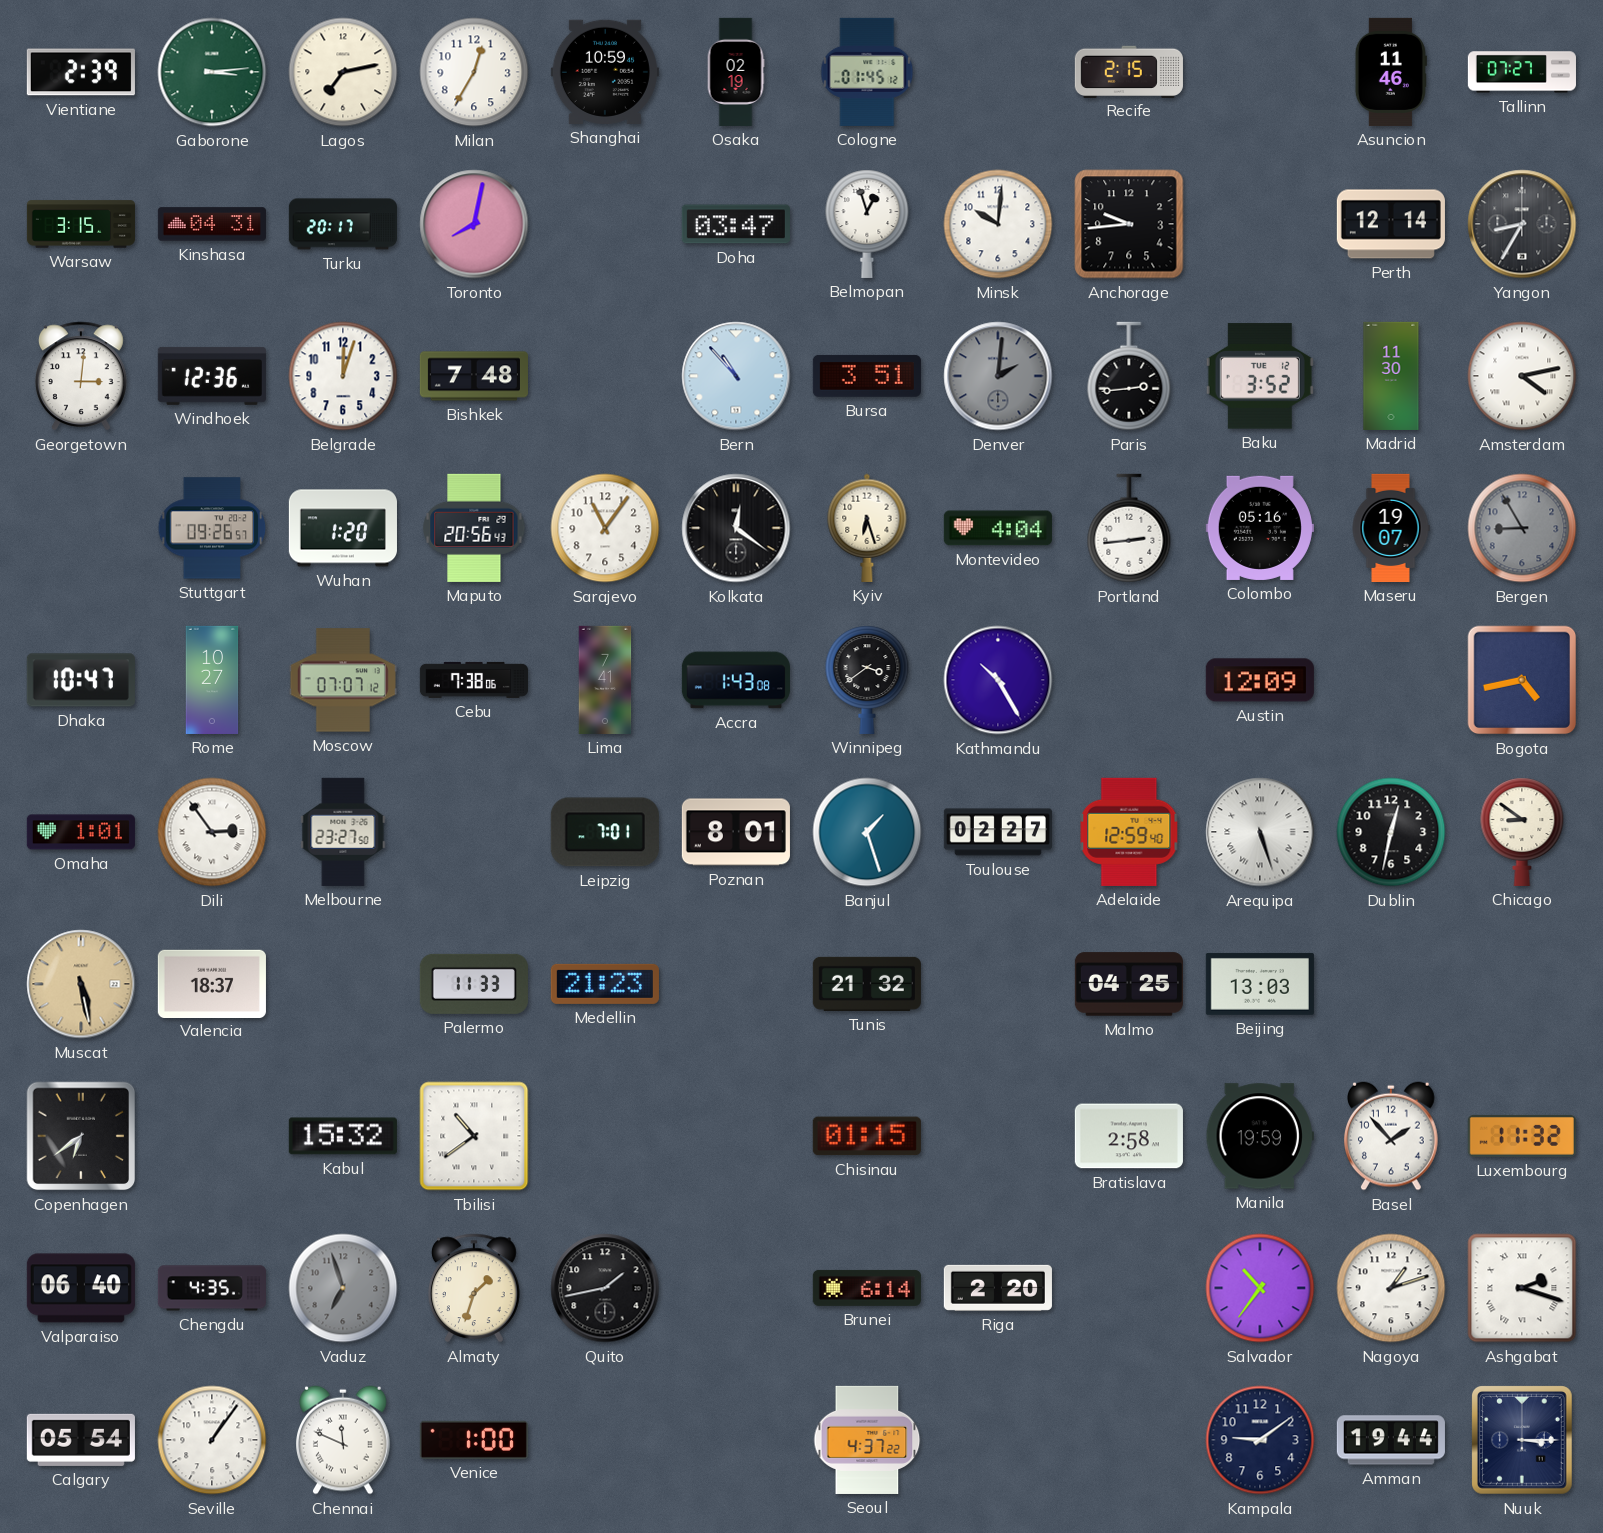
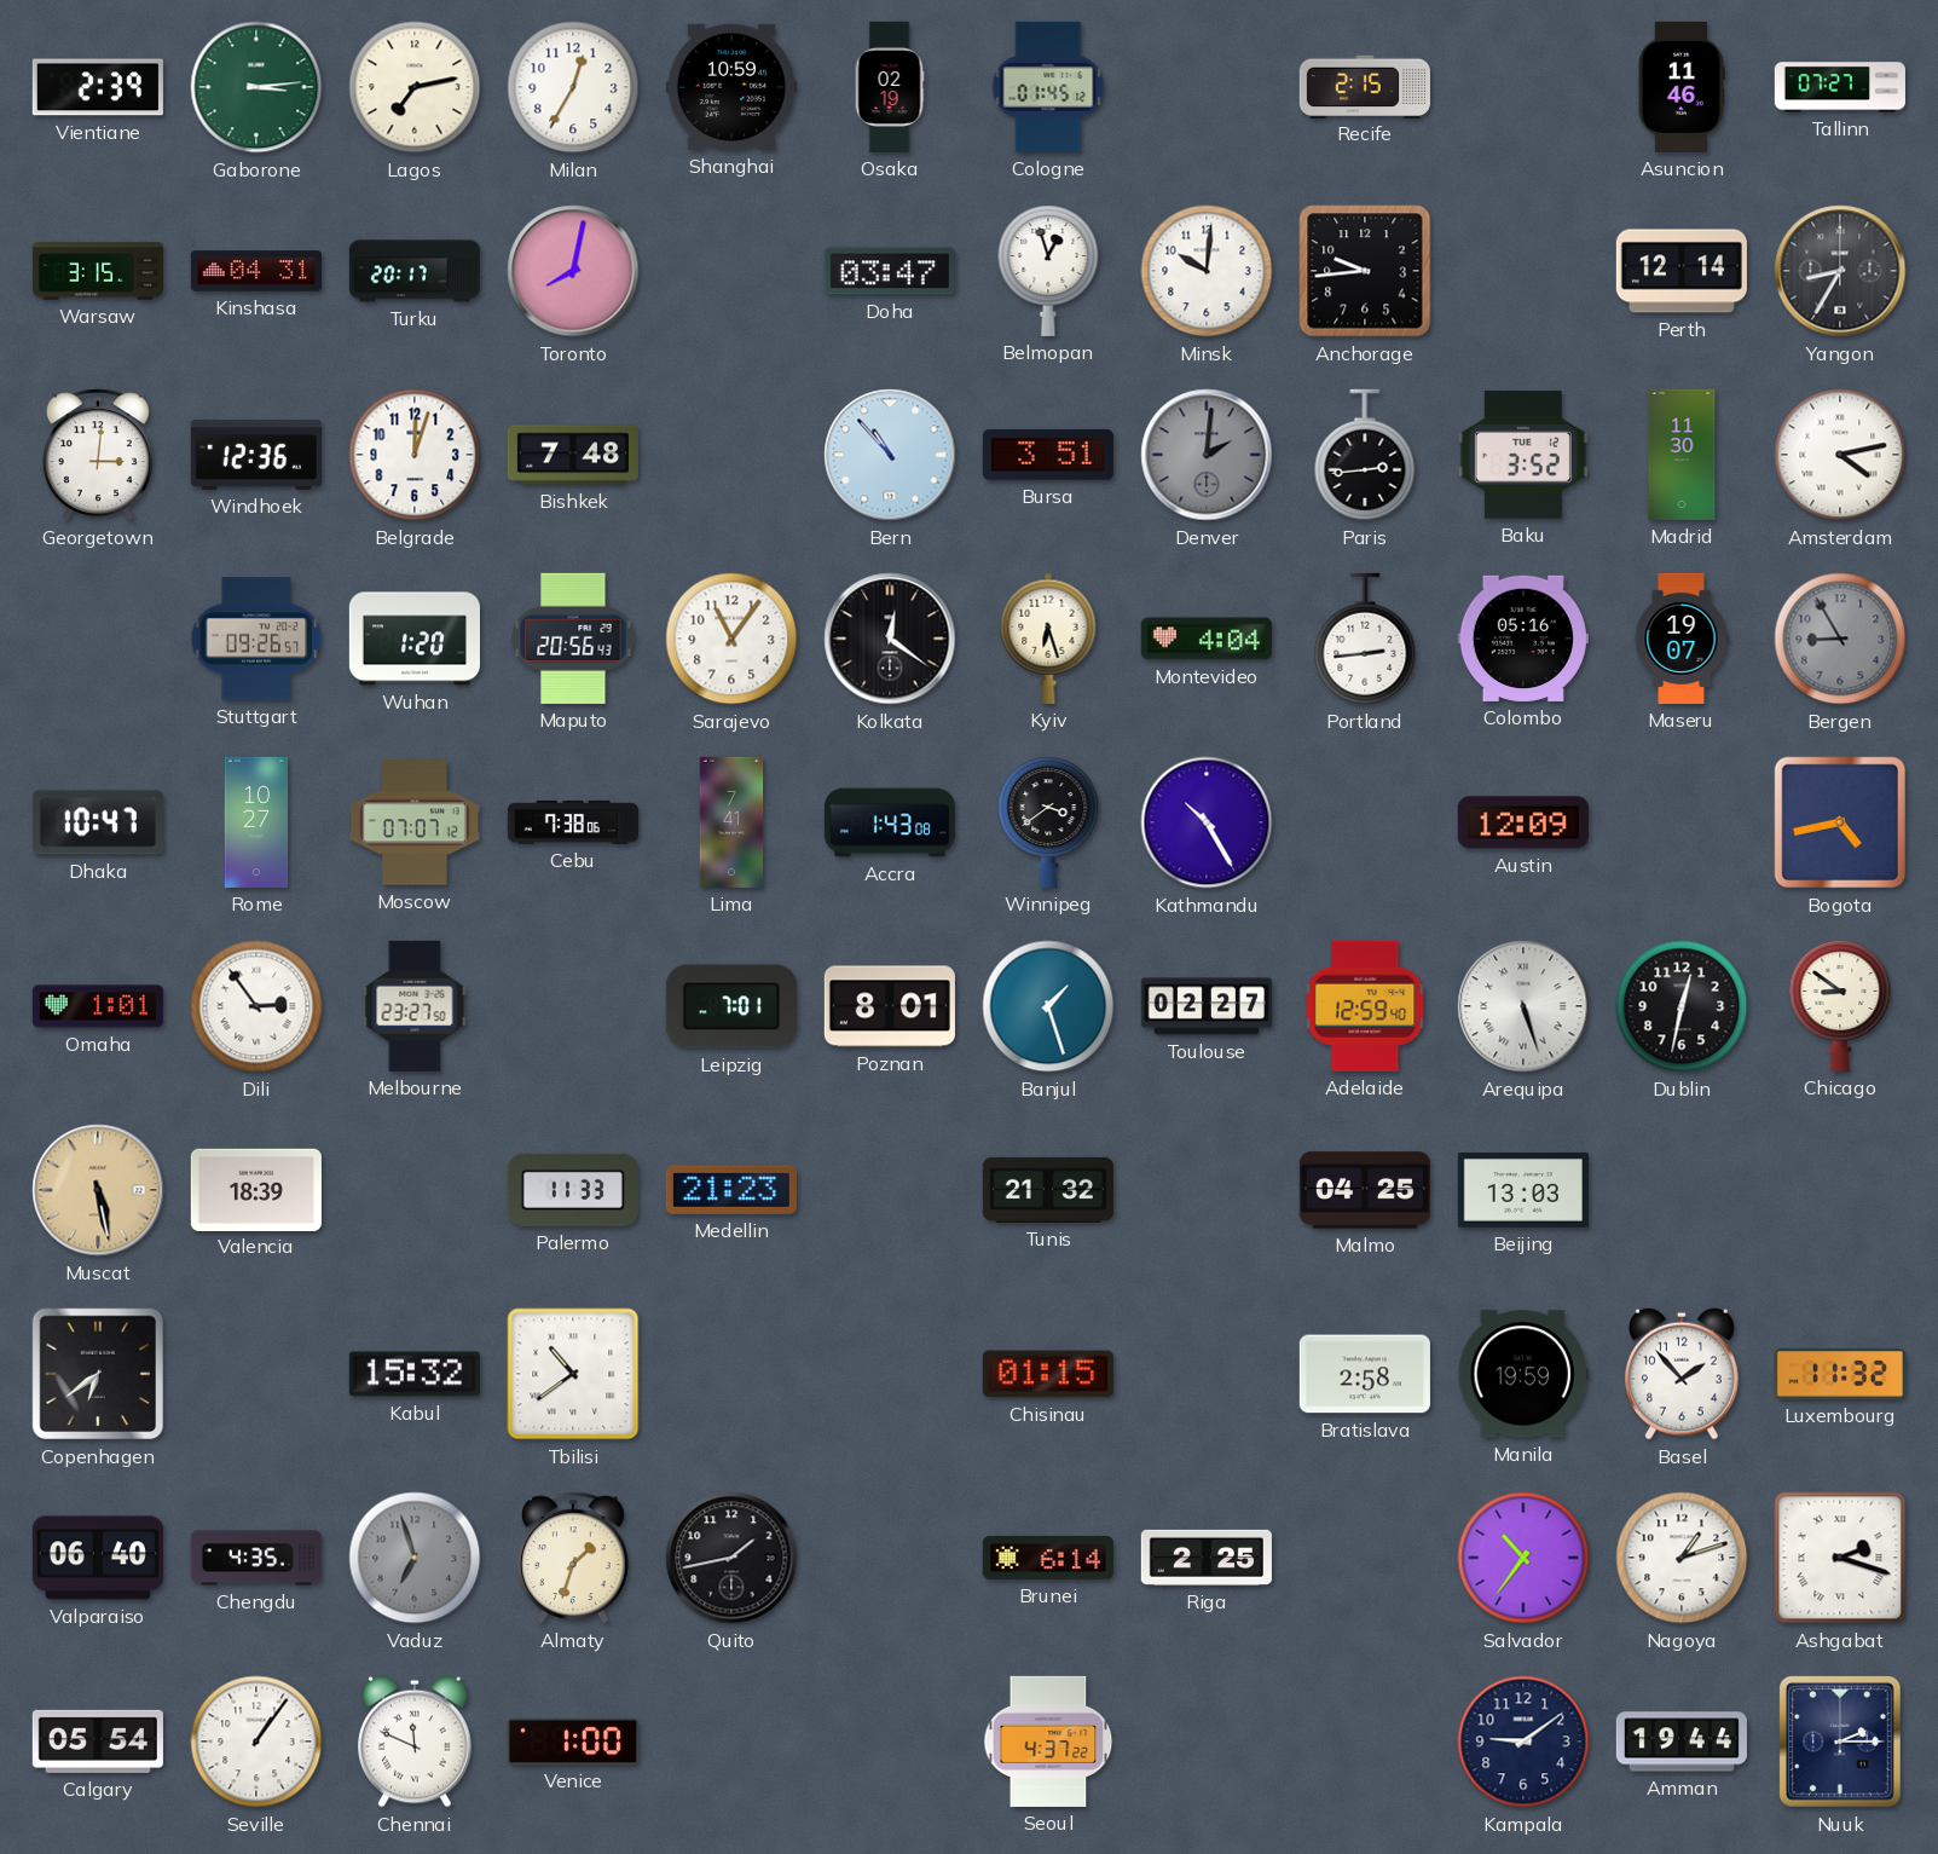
Valencia: 18:37 -> 18:39
Riga: 2:20 -> 2:25
Nuuk: 3:15 -> 2:15
